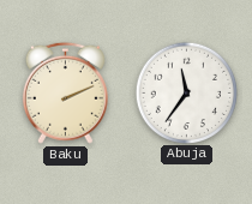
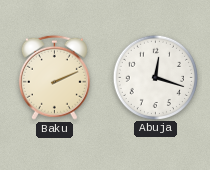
Abuja: 11:36 -> 12:18
